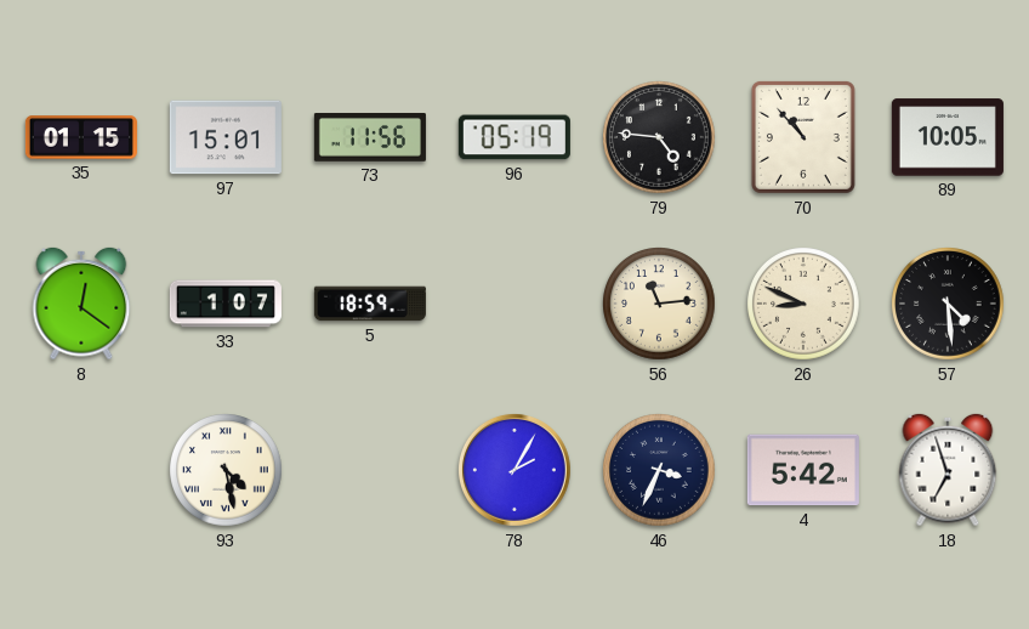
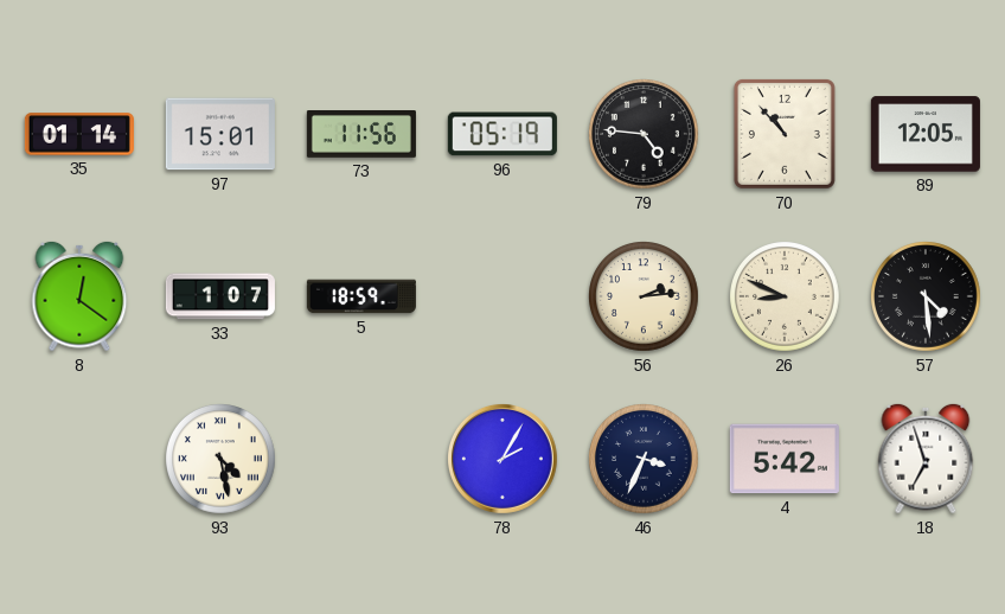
35: 01:15 -> 01:14
89: 10:05 -> 12:05
56: 11:14 -> 2:14
